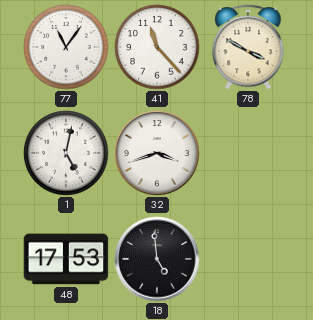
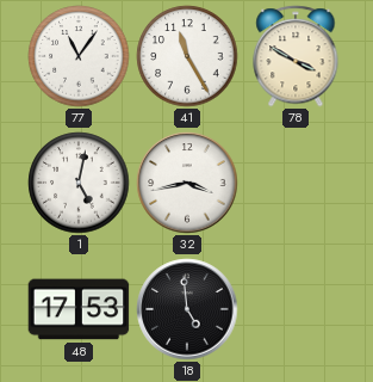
41: 11:23 -> 11:25
32: 3:42 -> 3:43
